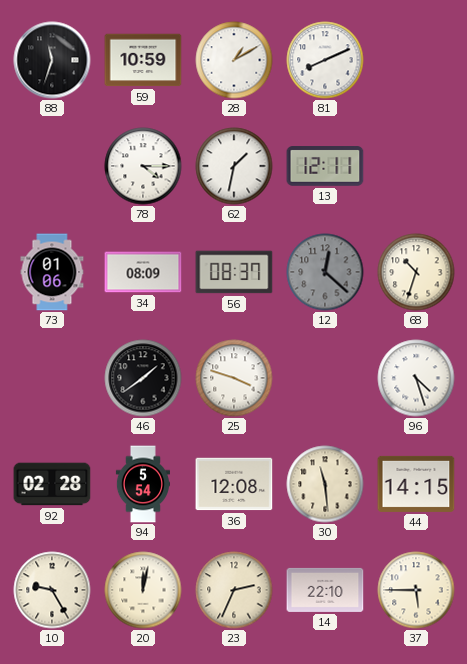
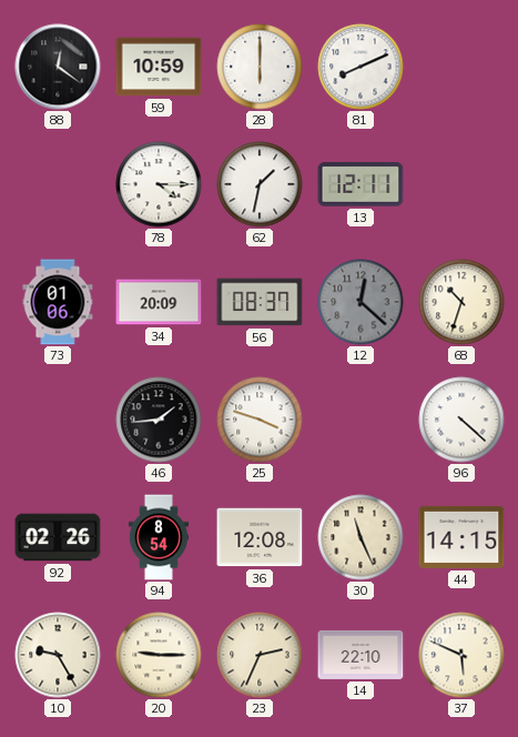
88: 11:33 -> 12:21
28: 1:10 -> 6:00
34: 08:09 -> 20:09
46: 1:39 -> 1:44
96: 4:27 -> 4:22
92: 02:28 -> 02:26
94: 5:54 -> 8:54
30: 11:29 -> 11:26
20: 12:02 -> 9:15
37: 5:45 -> 5:49
